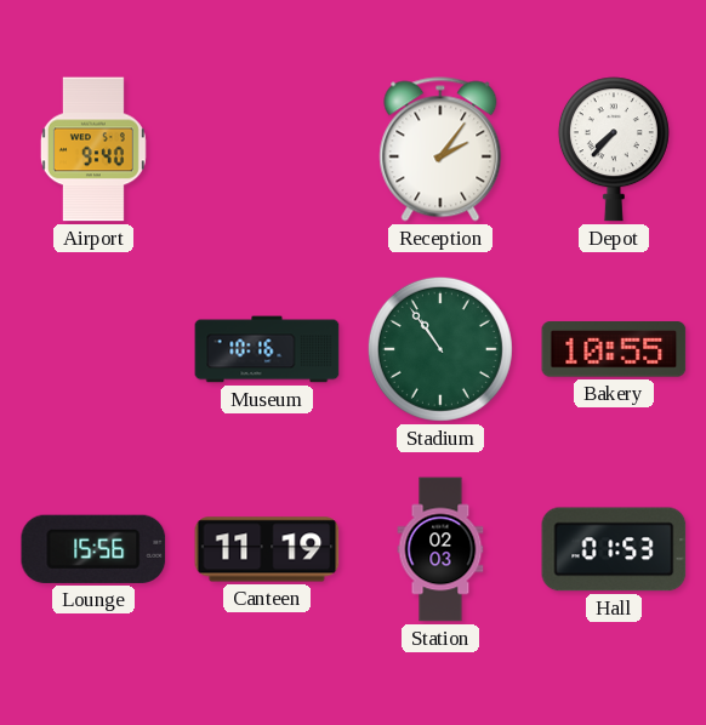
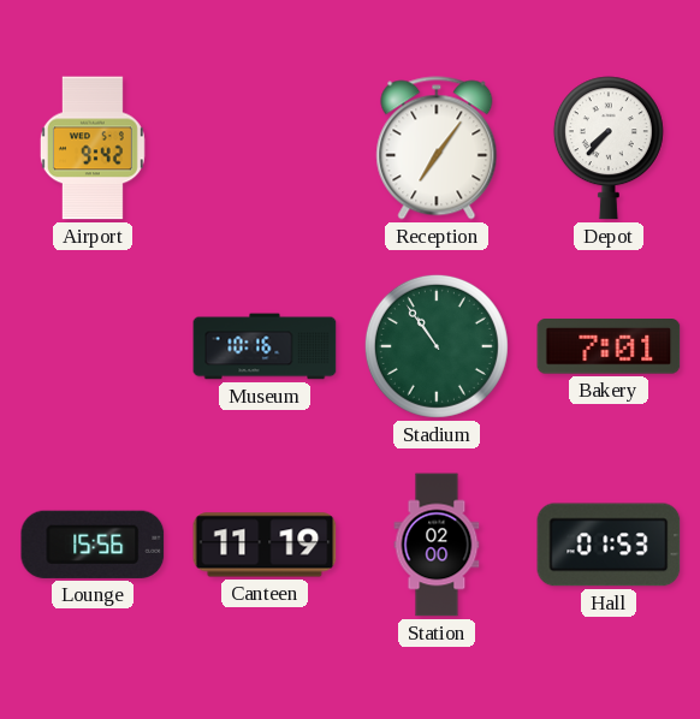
Airport: 9:40 -> 9:42
Reception: 2:06 -> 7:06
Bakery: 10:55 -> 7:01
Station: 02:03 -> 02:00
